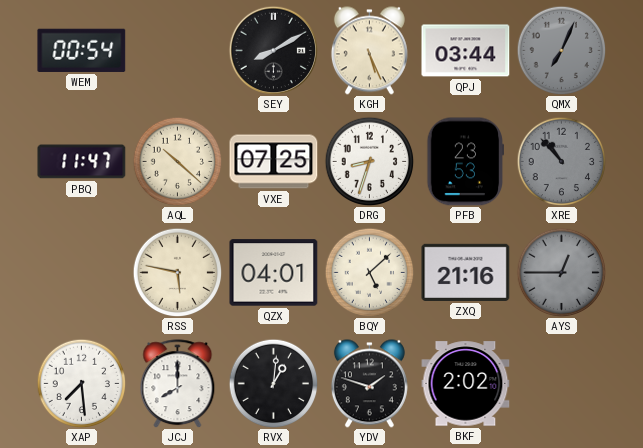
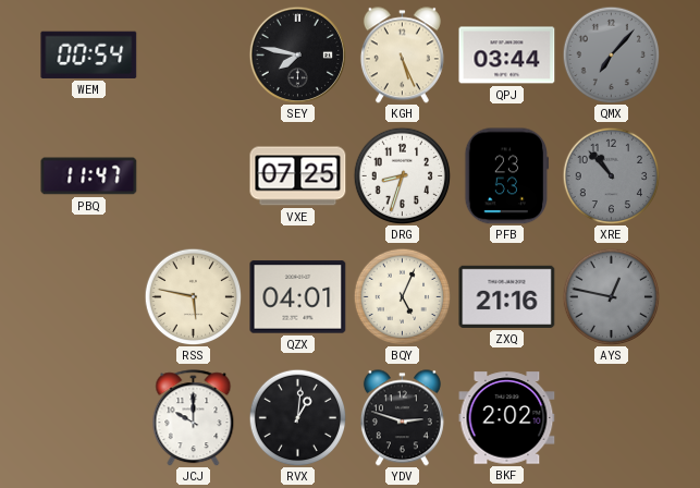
SEY: 8:10 -> 7:47
QMX: 7:04 -> 7:07
AQL: 10:22 -> none
BQY: 5:08 -> 5:04
AYS: 12:45 -> 12:47
XAP: 7:29 -> none
JCJ: 8:00 -> 10:00
YDV: 1:48 -> 2:48
